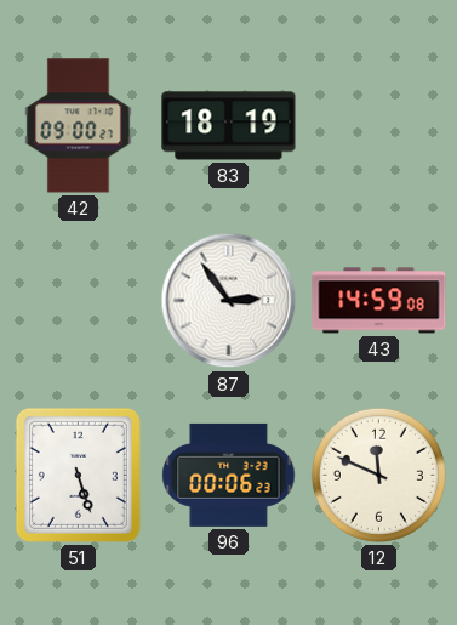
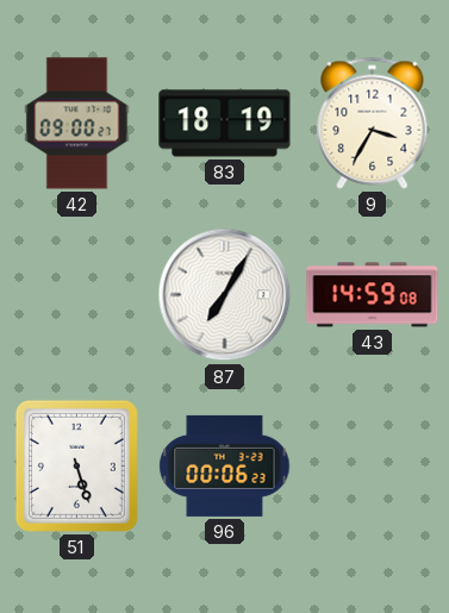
9: none -> 3:35
87: 2:54 -> 7:05
12: 11:49 -> none
